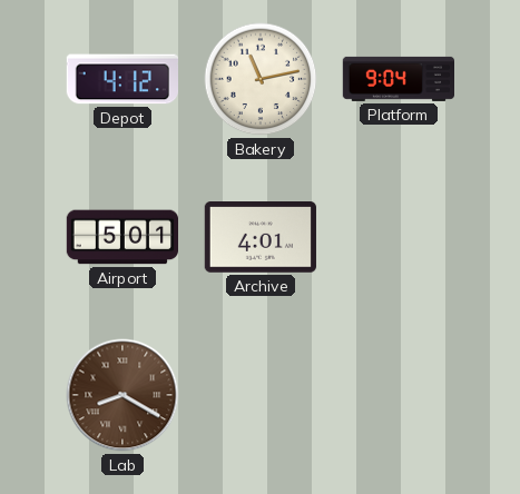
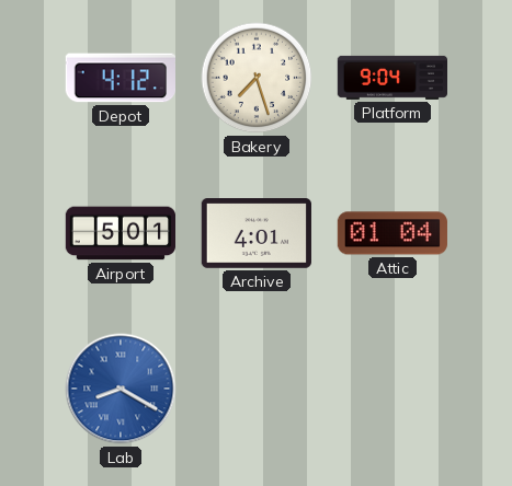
Bakery: 11:13 -> 7:27
Attic: none -> 01:04
Lab dial: brown -> blue
